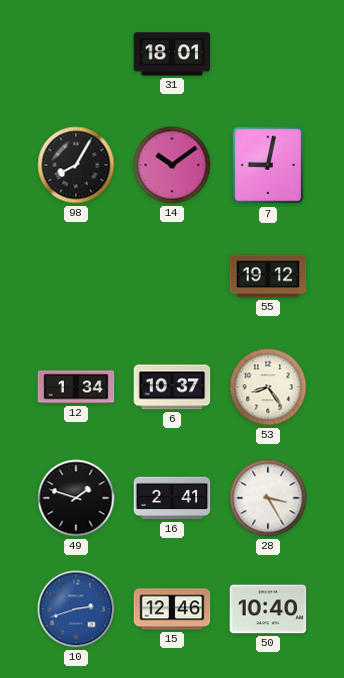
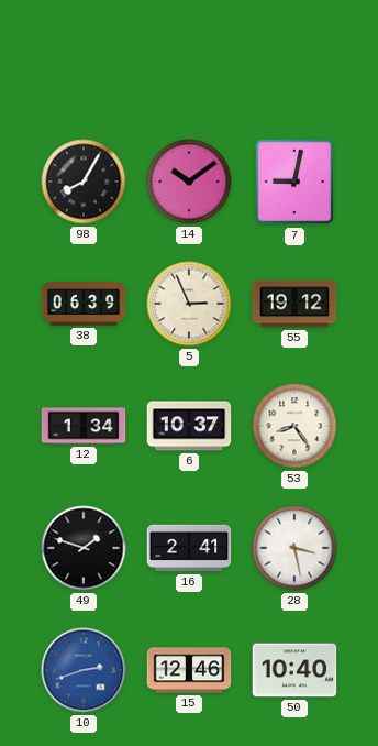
31: 18:01 -> none
38: none -> 06:39
5: none -> 2:56
28: 3:25 -> 3:28
